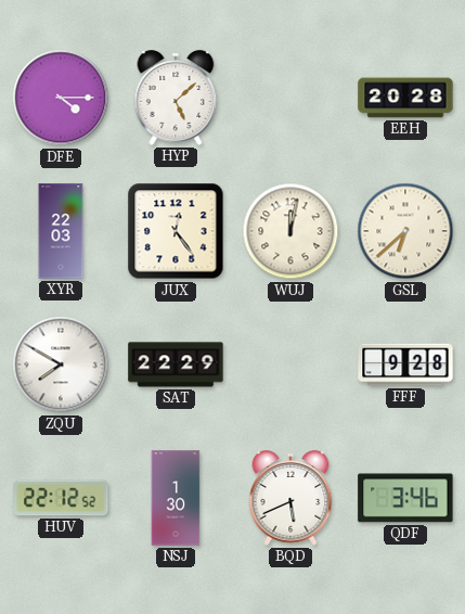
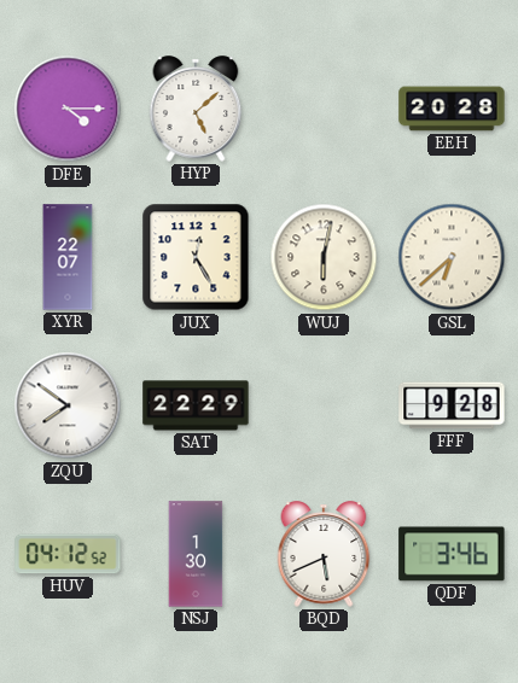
XYR: 22:03 -> 22:07
JUX: 12:24 -> 12:25
WUJ: 12:02 -> 6:02
ZQU: 7:50 -> 7:51
HUV: 22:12 -> 04:12
